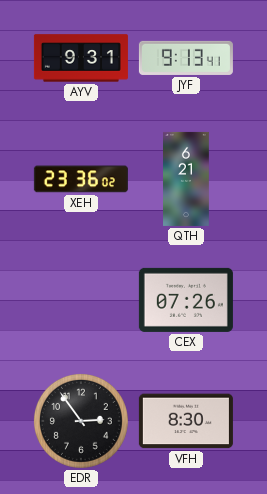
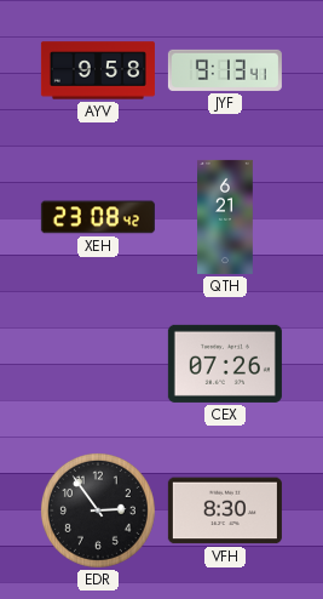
AYV: 9:31 -> 9:58
XEH: 23:36 -> 23:08
